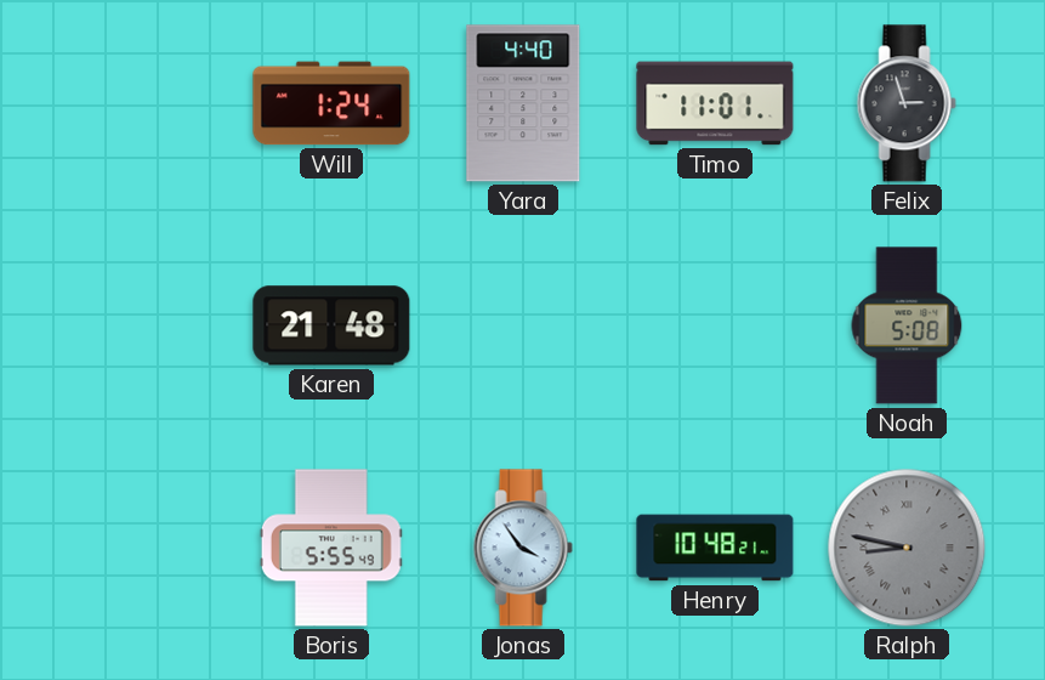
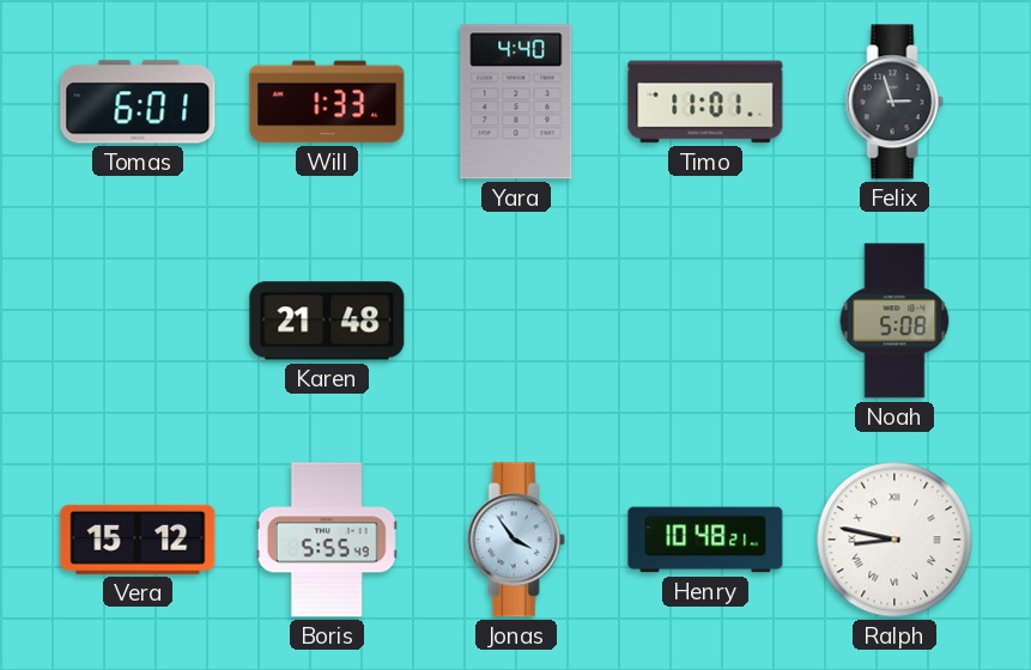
Tomas: none -> 6:01
Will: 1:24 -> 1:33
Vera: none -> 15:12
Ralph dial: grey -> white
